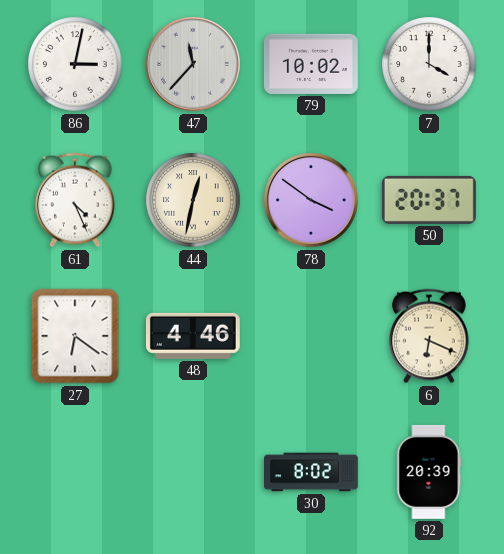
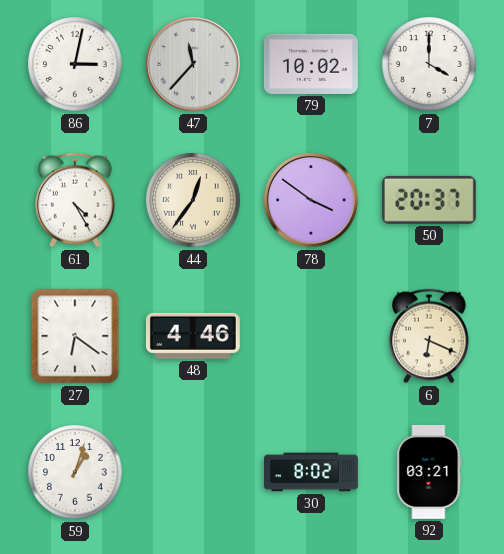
61: 4:26 -> 4:25
44: 12:32 -> 12:36
59: none -> 1:03
92: 20:39 -> 03:21
